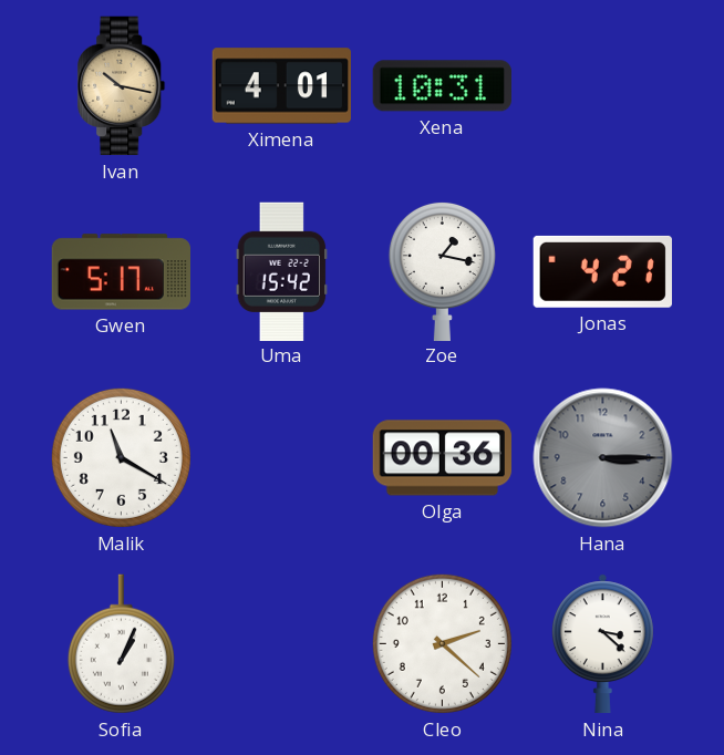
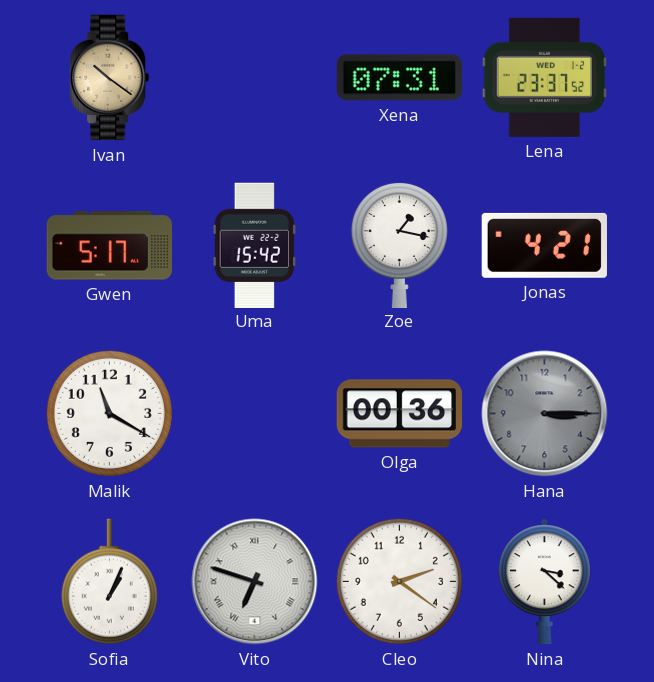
Ivan: 10:17 -> 10:21
Ximena: 4:01 -> none
Xena: 10:31 -> 07:31
Lena: none -> 23:37
Vito: none -> 6:48
Cleo: 2:22 -> 2:21
